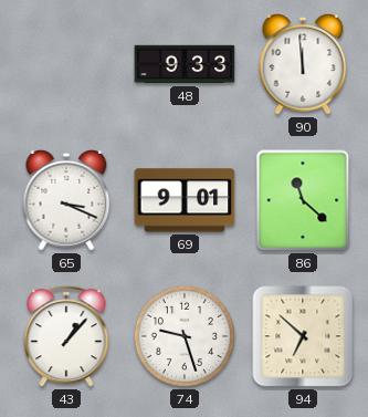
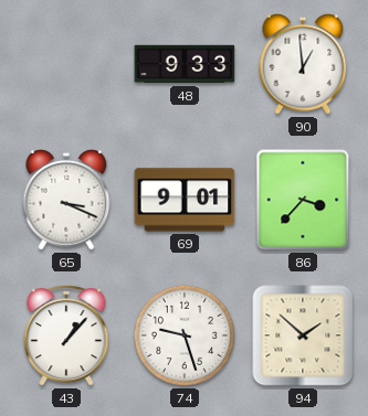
90: 11:59 -> 12:59
86: 11:22 -> 3:37
94: 6:52 -> 1:52
